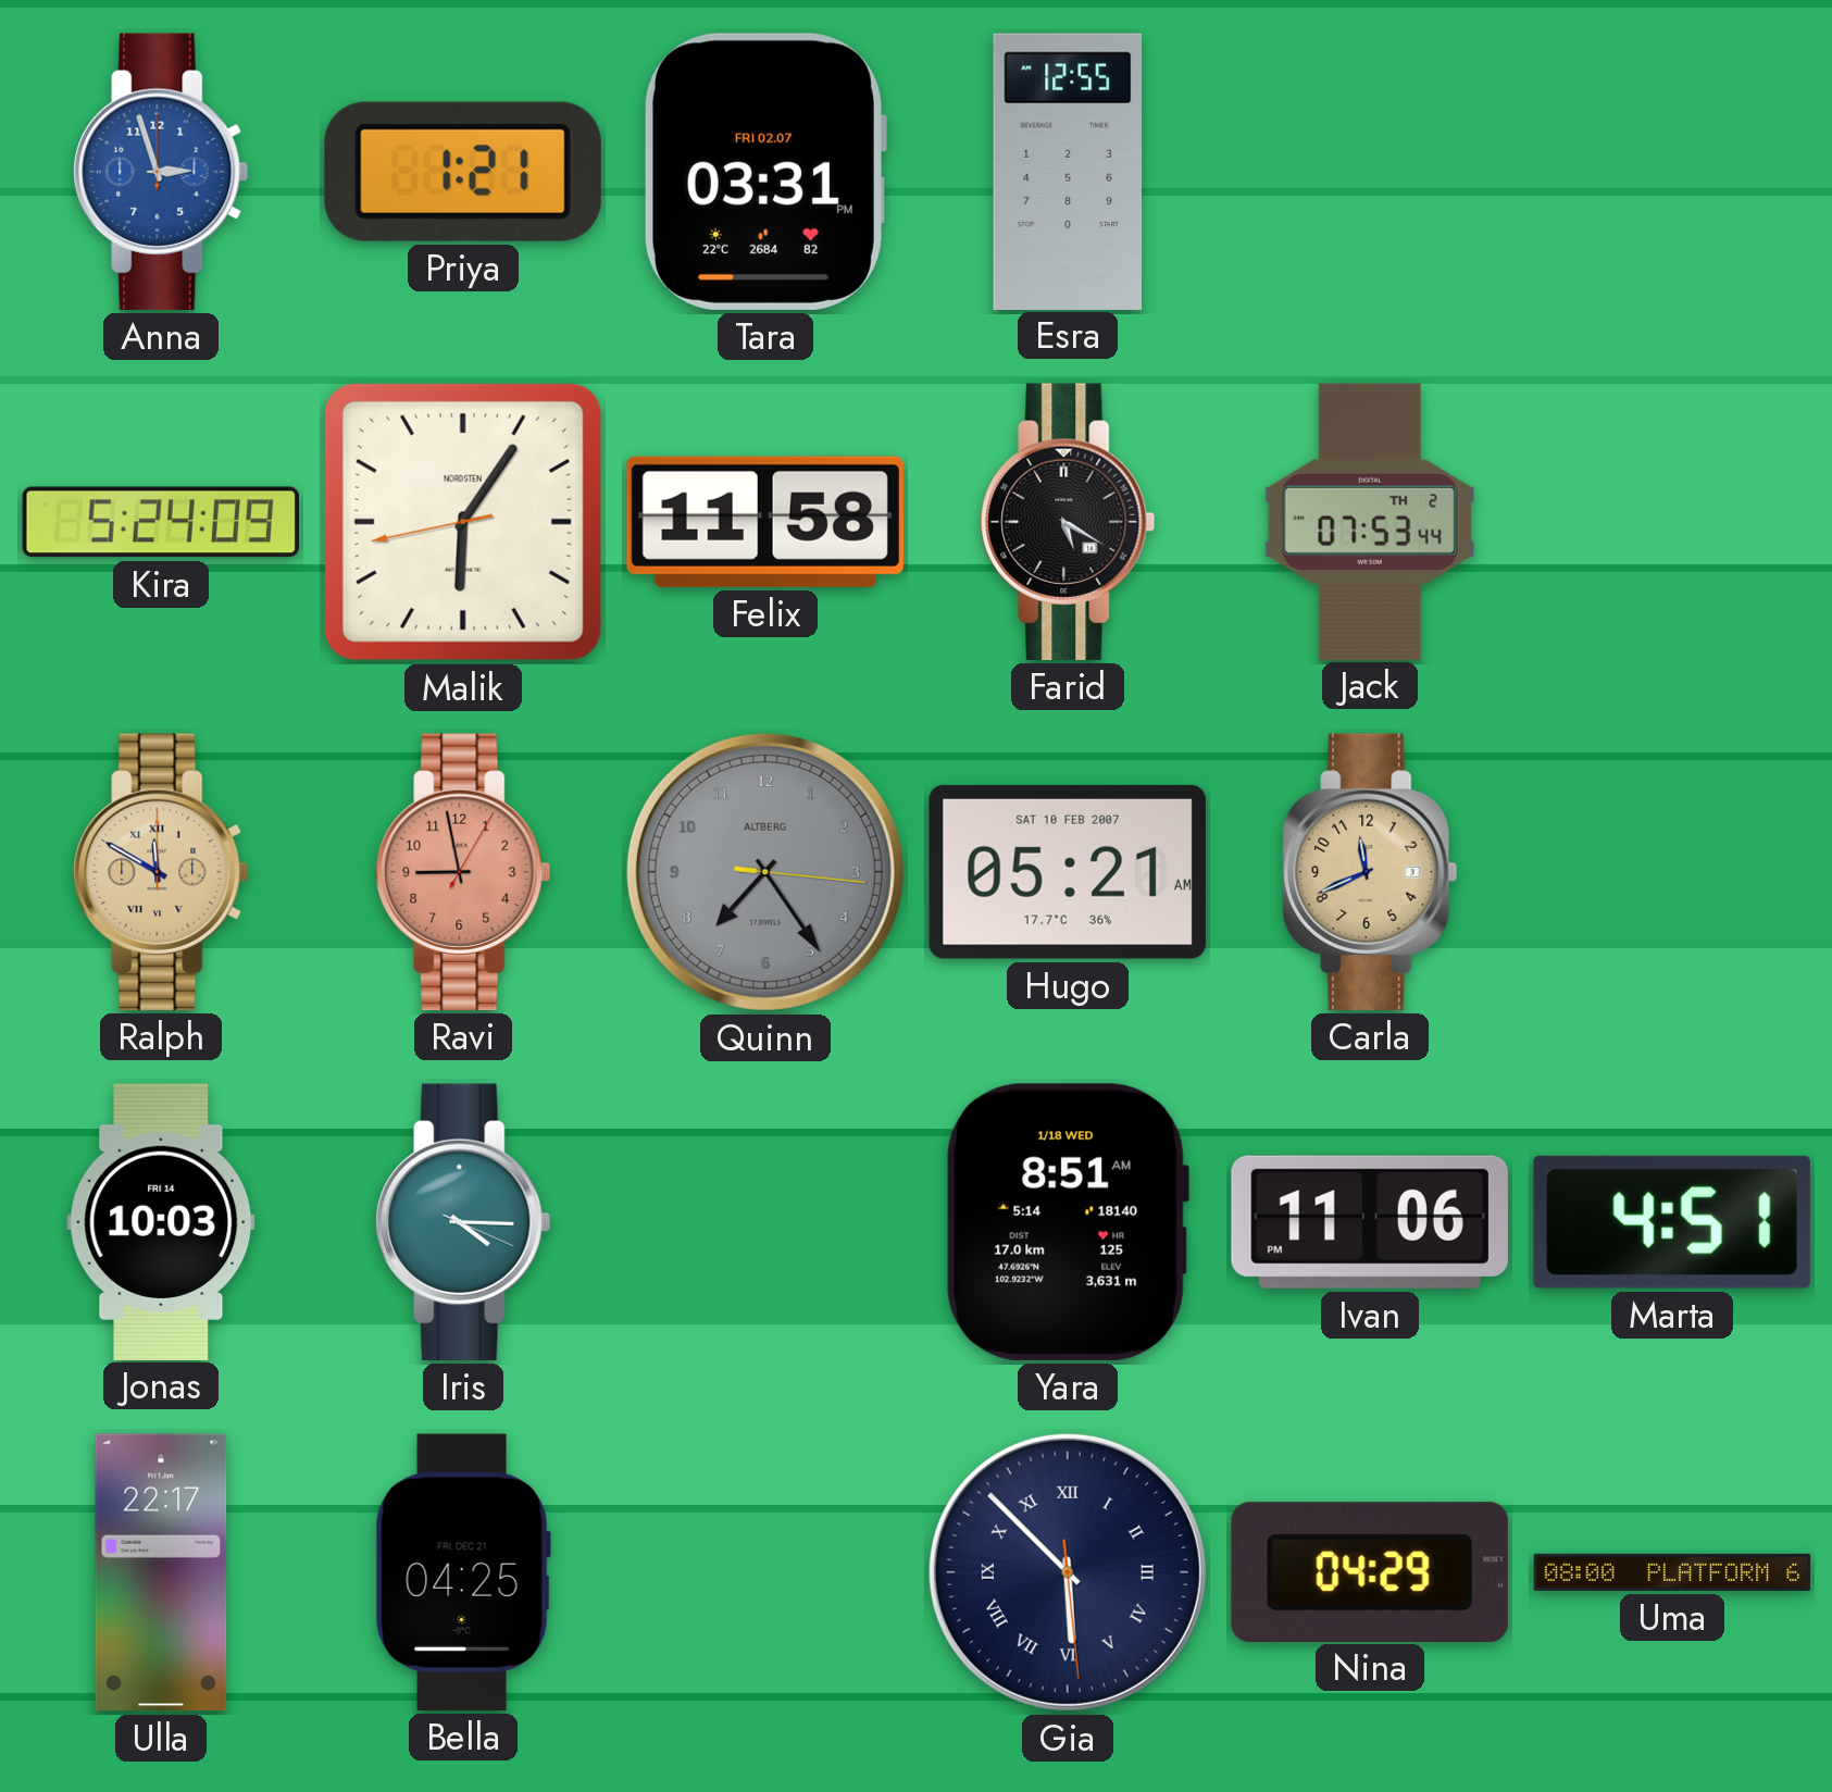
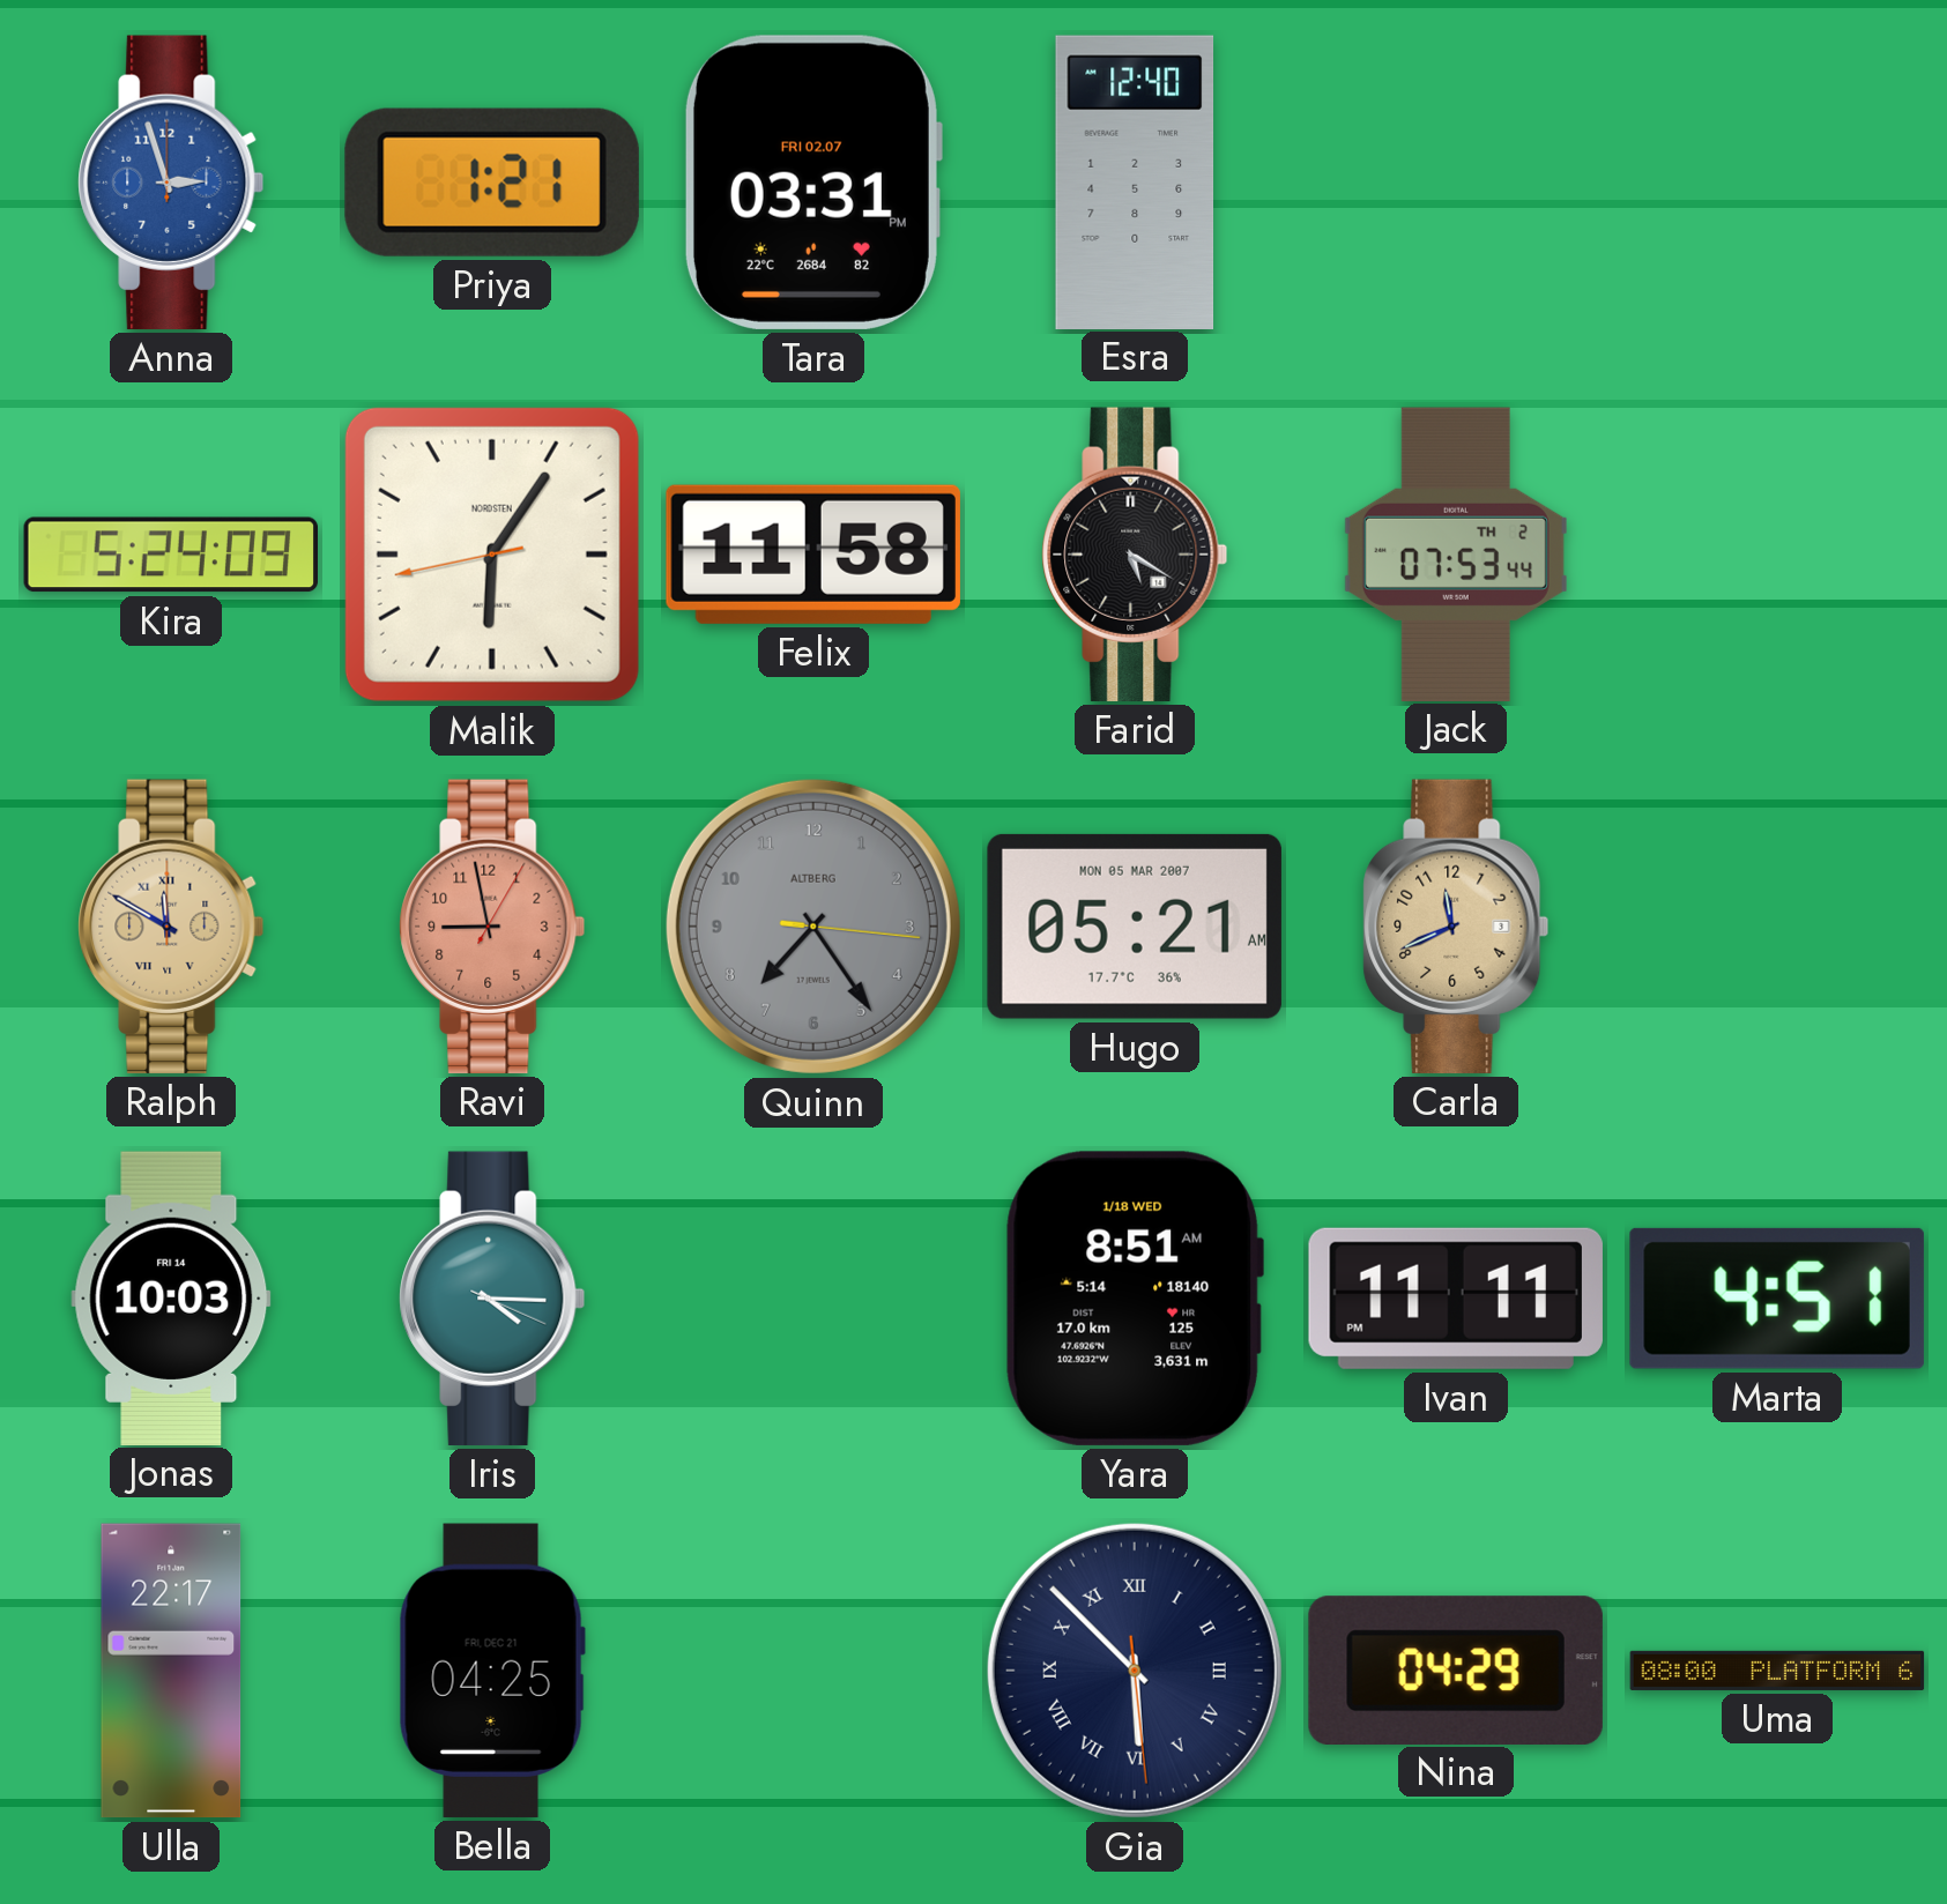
Esra: 12:55 -> 12:40
Hugo date: SAT 10 FEB 2007 -> MON 05 MAR 2007
Ivan: 11:06 -> 11:11
